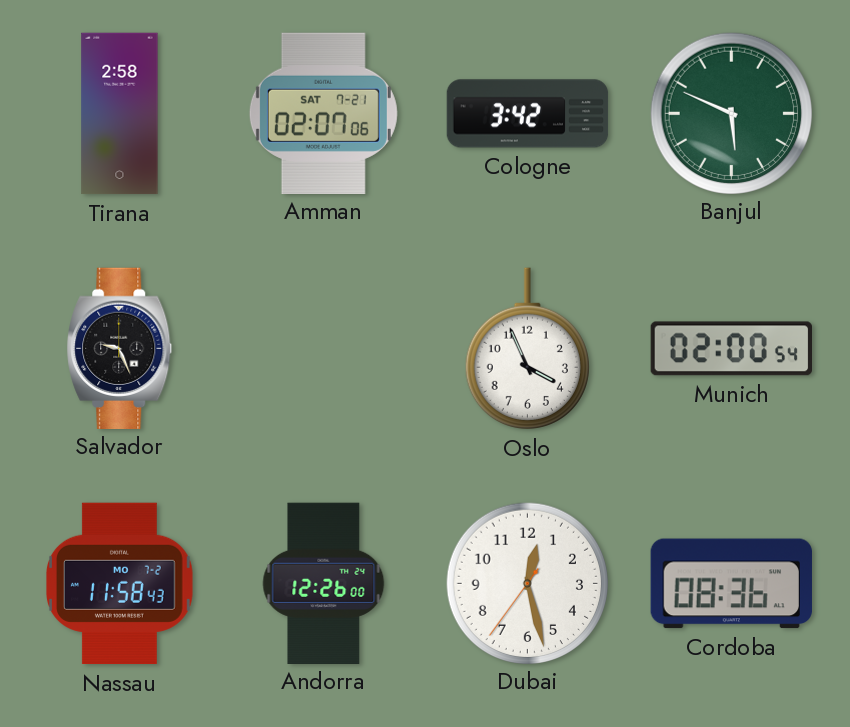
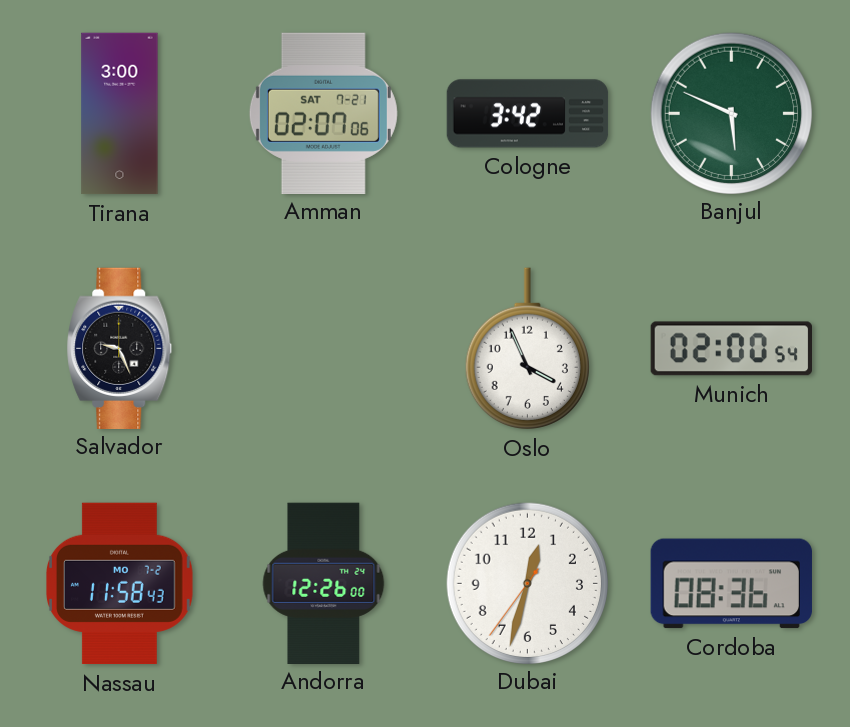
Tirana: 2:58 -> 3:00
Dubai: 12:27 -> 12:32
